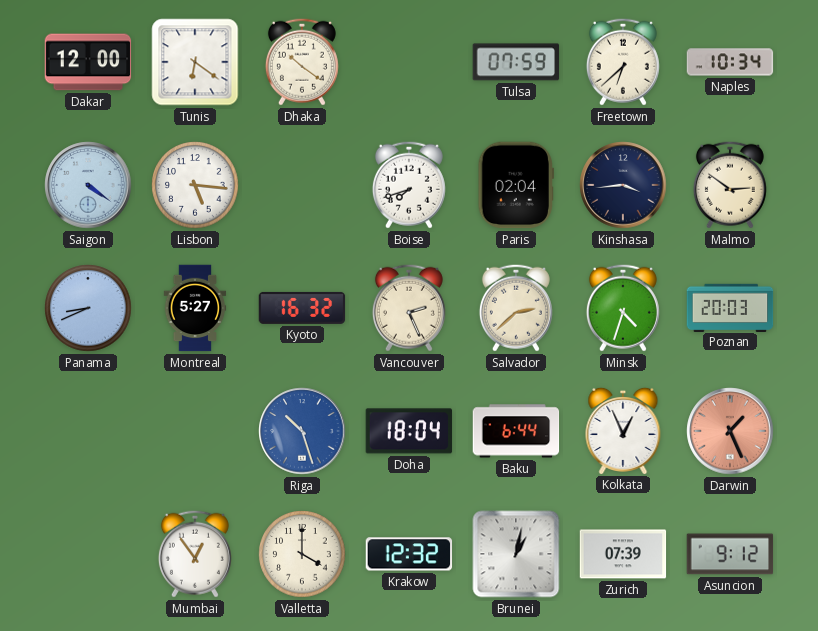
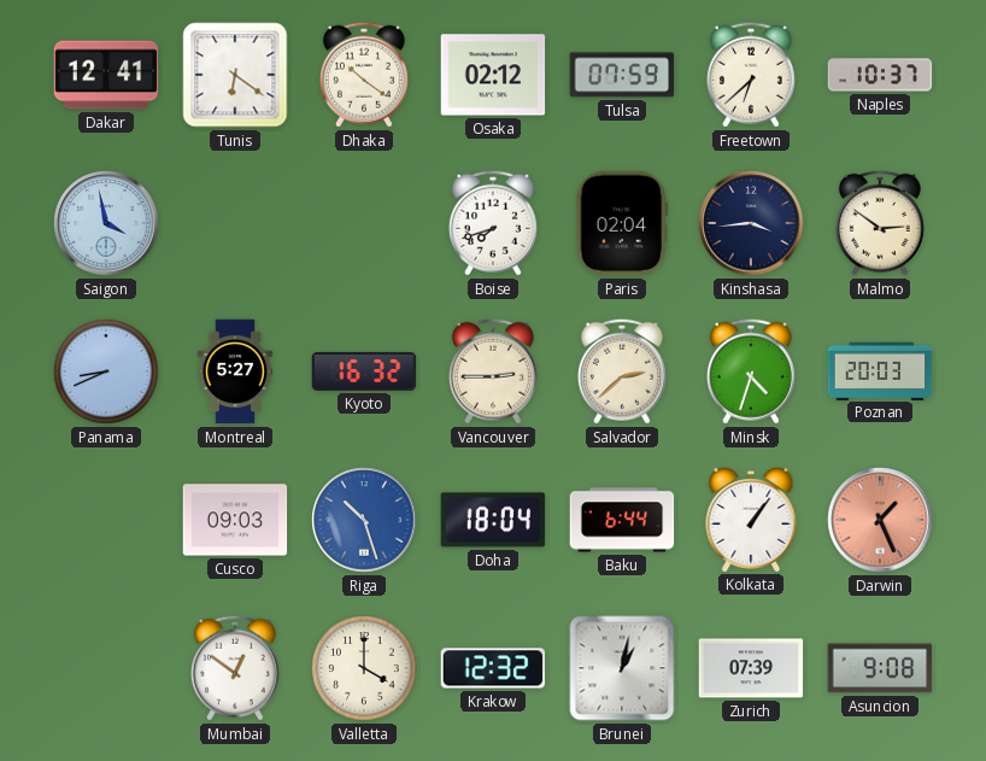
Dakar: 12:00 -> 12:41
Osaka: none -> 02:12
Naples: 10:34 -> 10:37
Saigon: 4:21 -> 3:58
Lisbon: 5:16 -> none
Vancouver: 2:26 -> 2:45
Cusco: none -> 09:03
Kolkata: 12:56 -> 1:06
Mumbai: 12:54 -> 12:51
Asuncion: 9:12 -> 9:08
